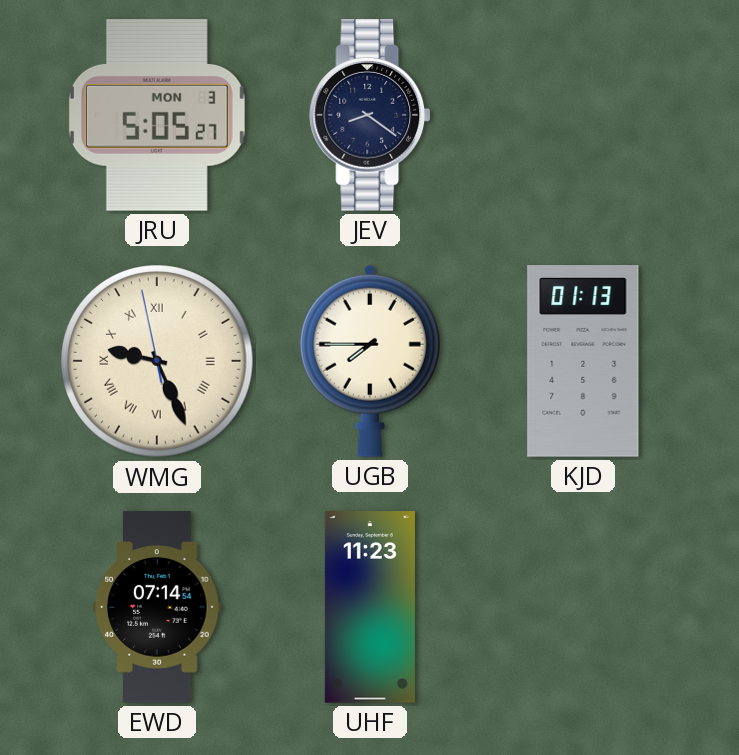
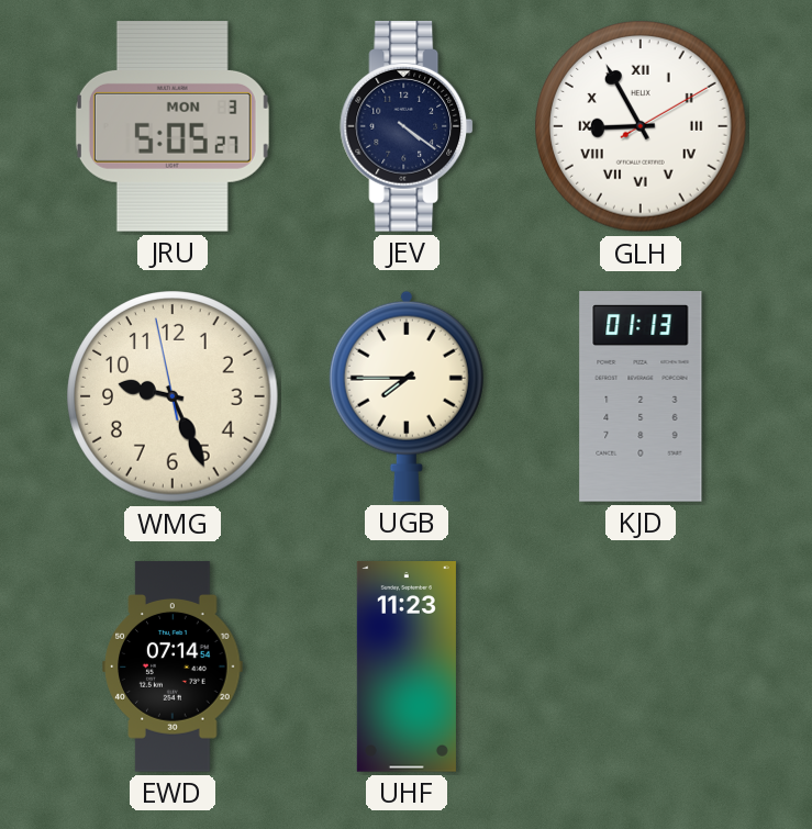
JEV: 8:21 -> 4:21
GLH: none -> 8:55
WMG numerals: Roman -> Arabic
